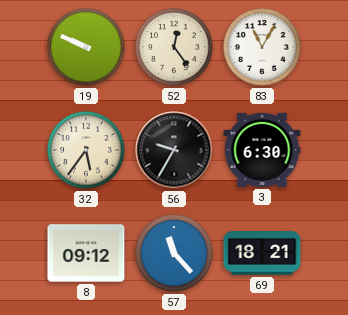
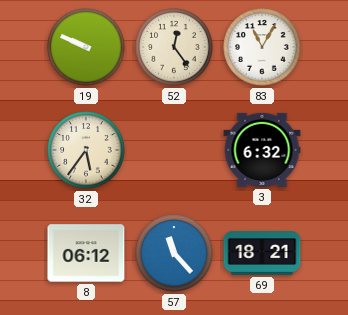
56: 9:35 -> none
3: 6:30 -> 6:32
8: 09:12 -> 06:12
